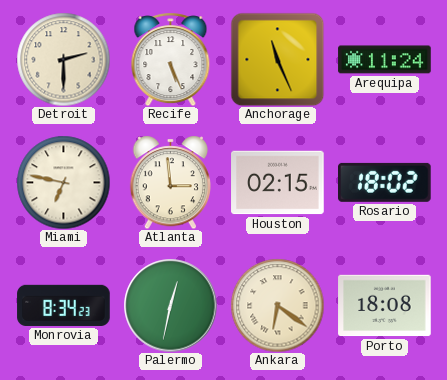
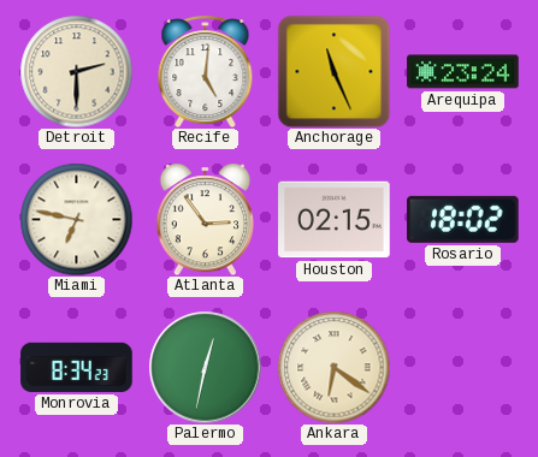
Recife: 5:26 -> 5:01
Arequipa: 11:24 -> 23:24
Atlanta: 2:59 -> 2:54
Porto: 18:08 -> none
